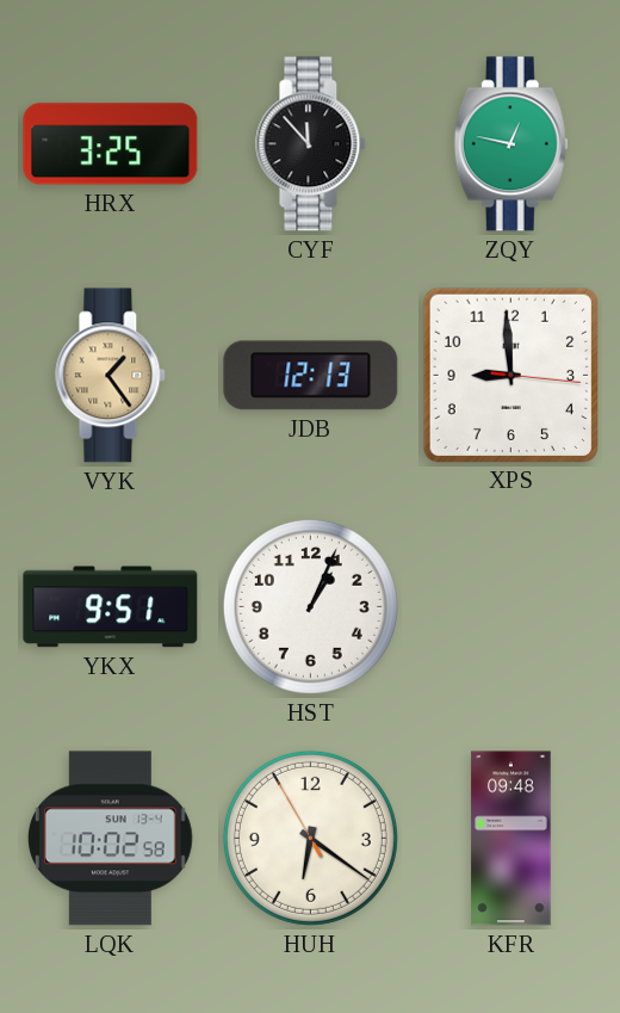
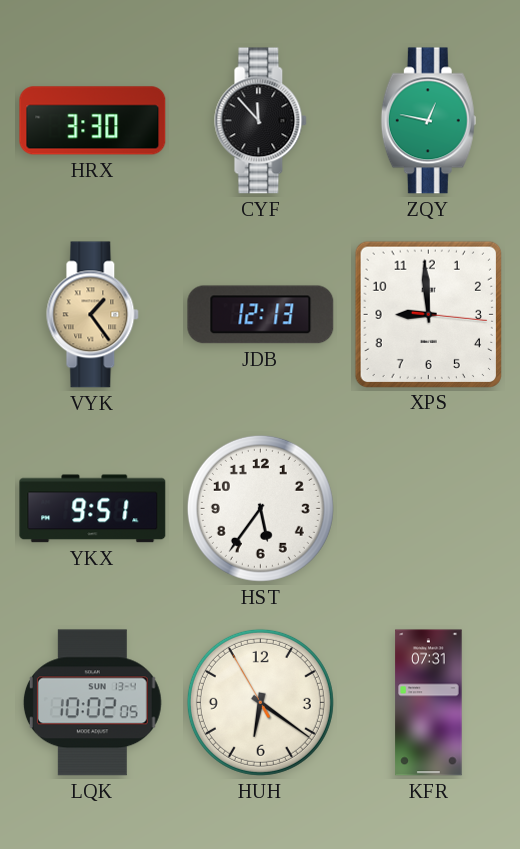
HRX: 3:25 -> 3:30
HST: 1:04 -> 5:36
LQK: 10:02:58 -> 10:02:05
KFR: 09:48 -> 07:31
